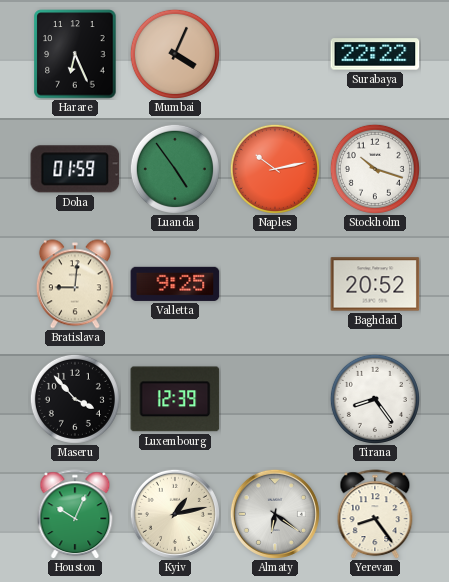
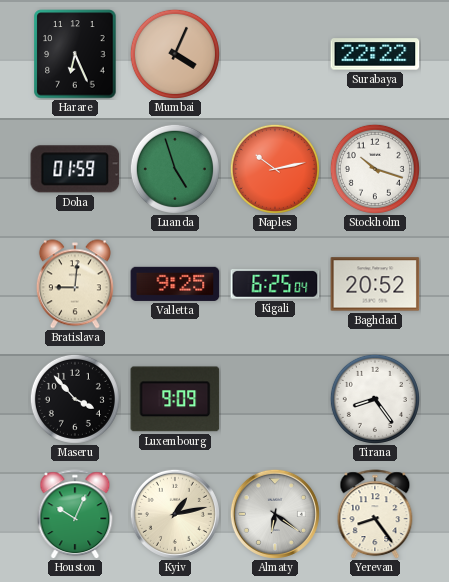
Luanda: 4:54 -> 4:57
Kigali: none -> 6:25
Luxembourg: 12:39 -> 9:09
